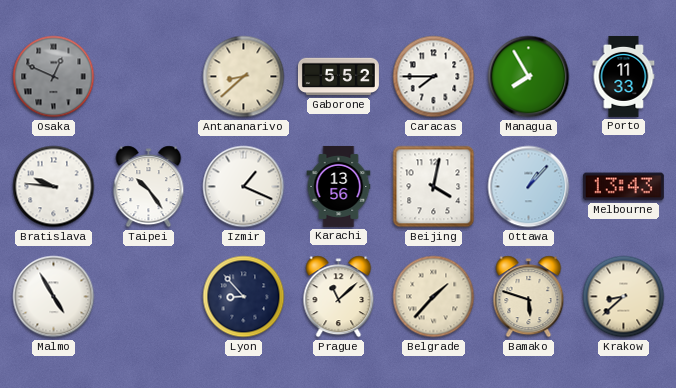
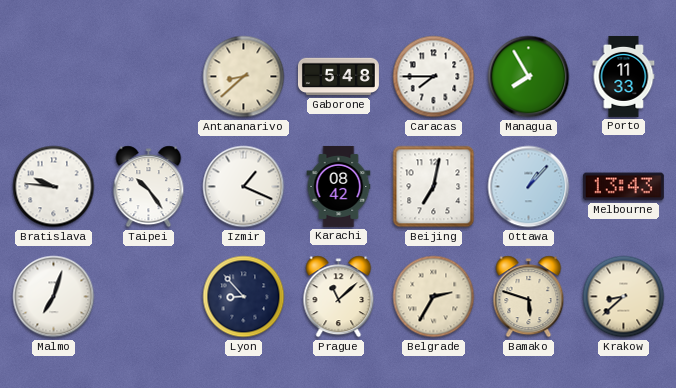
Osaka: 12:49 -> none
Gaborone: 5:52 -> 5:48
Karachi: 13:56 -> 08:42
Beijing: 4:02 -> 7:02
Malmo: 4:55 -> 7:03
Belgrade: 1:37 -> 2:35
